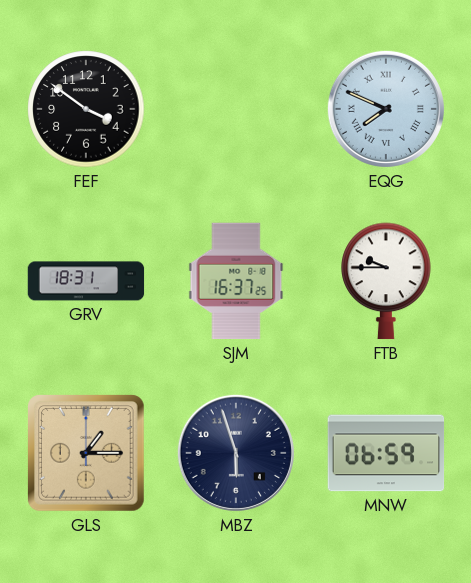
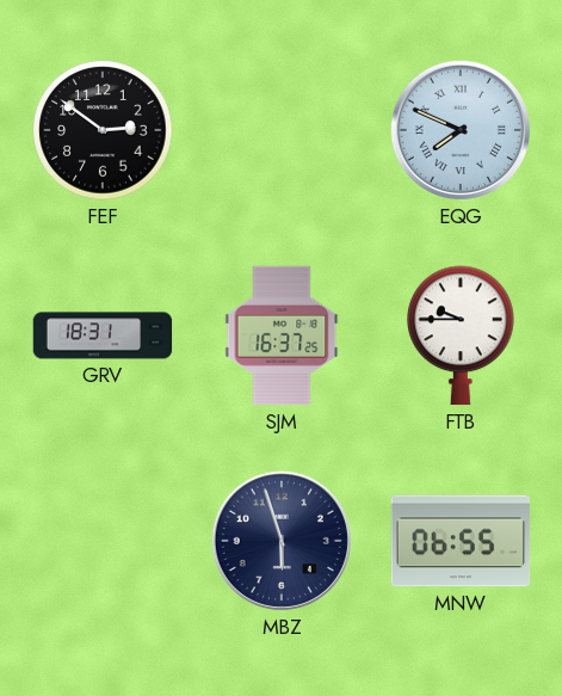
FEF: 3:51 -> 2:51
GLS: 1:15 -> none
MNW: 06:59 -> 06:55
